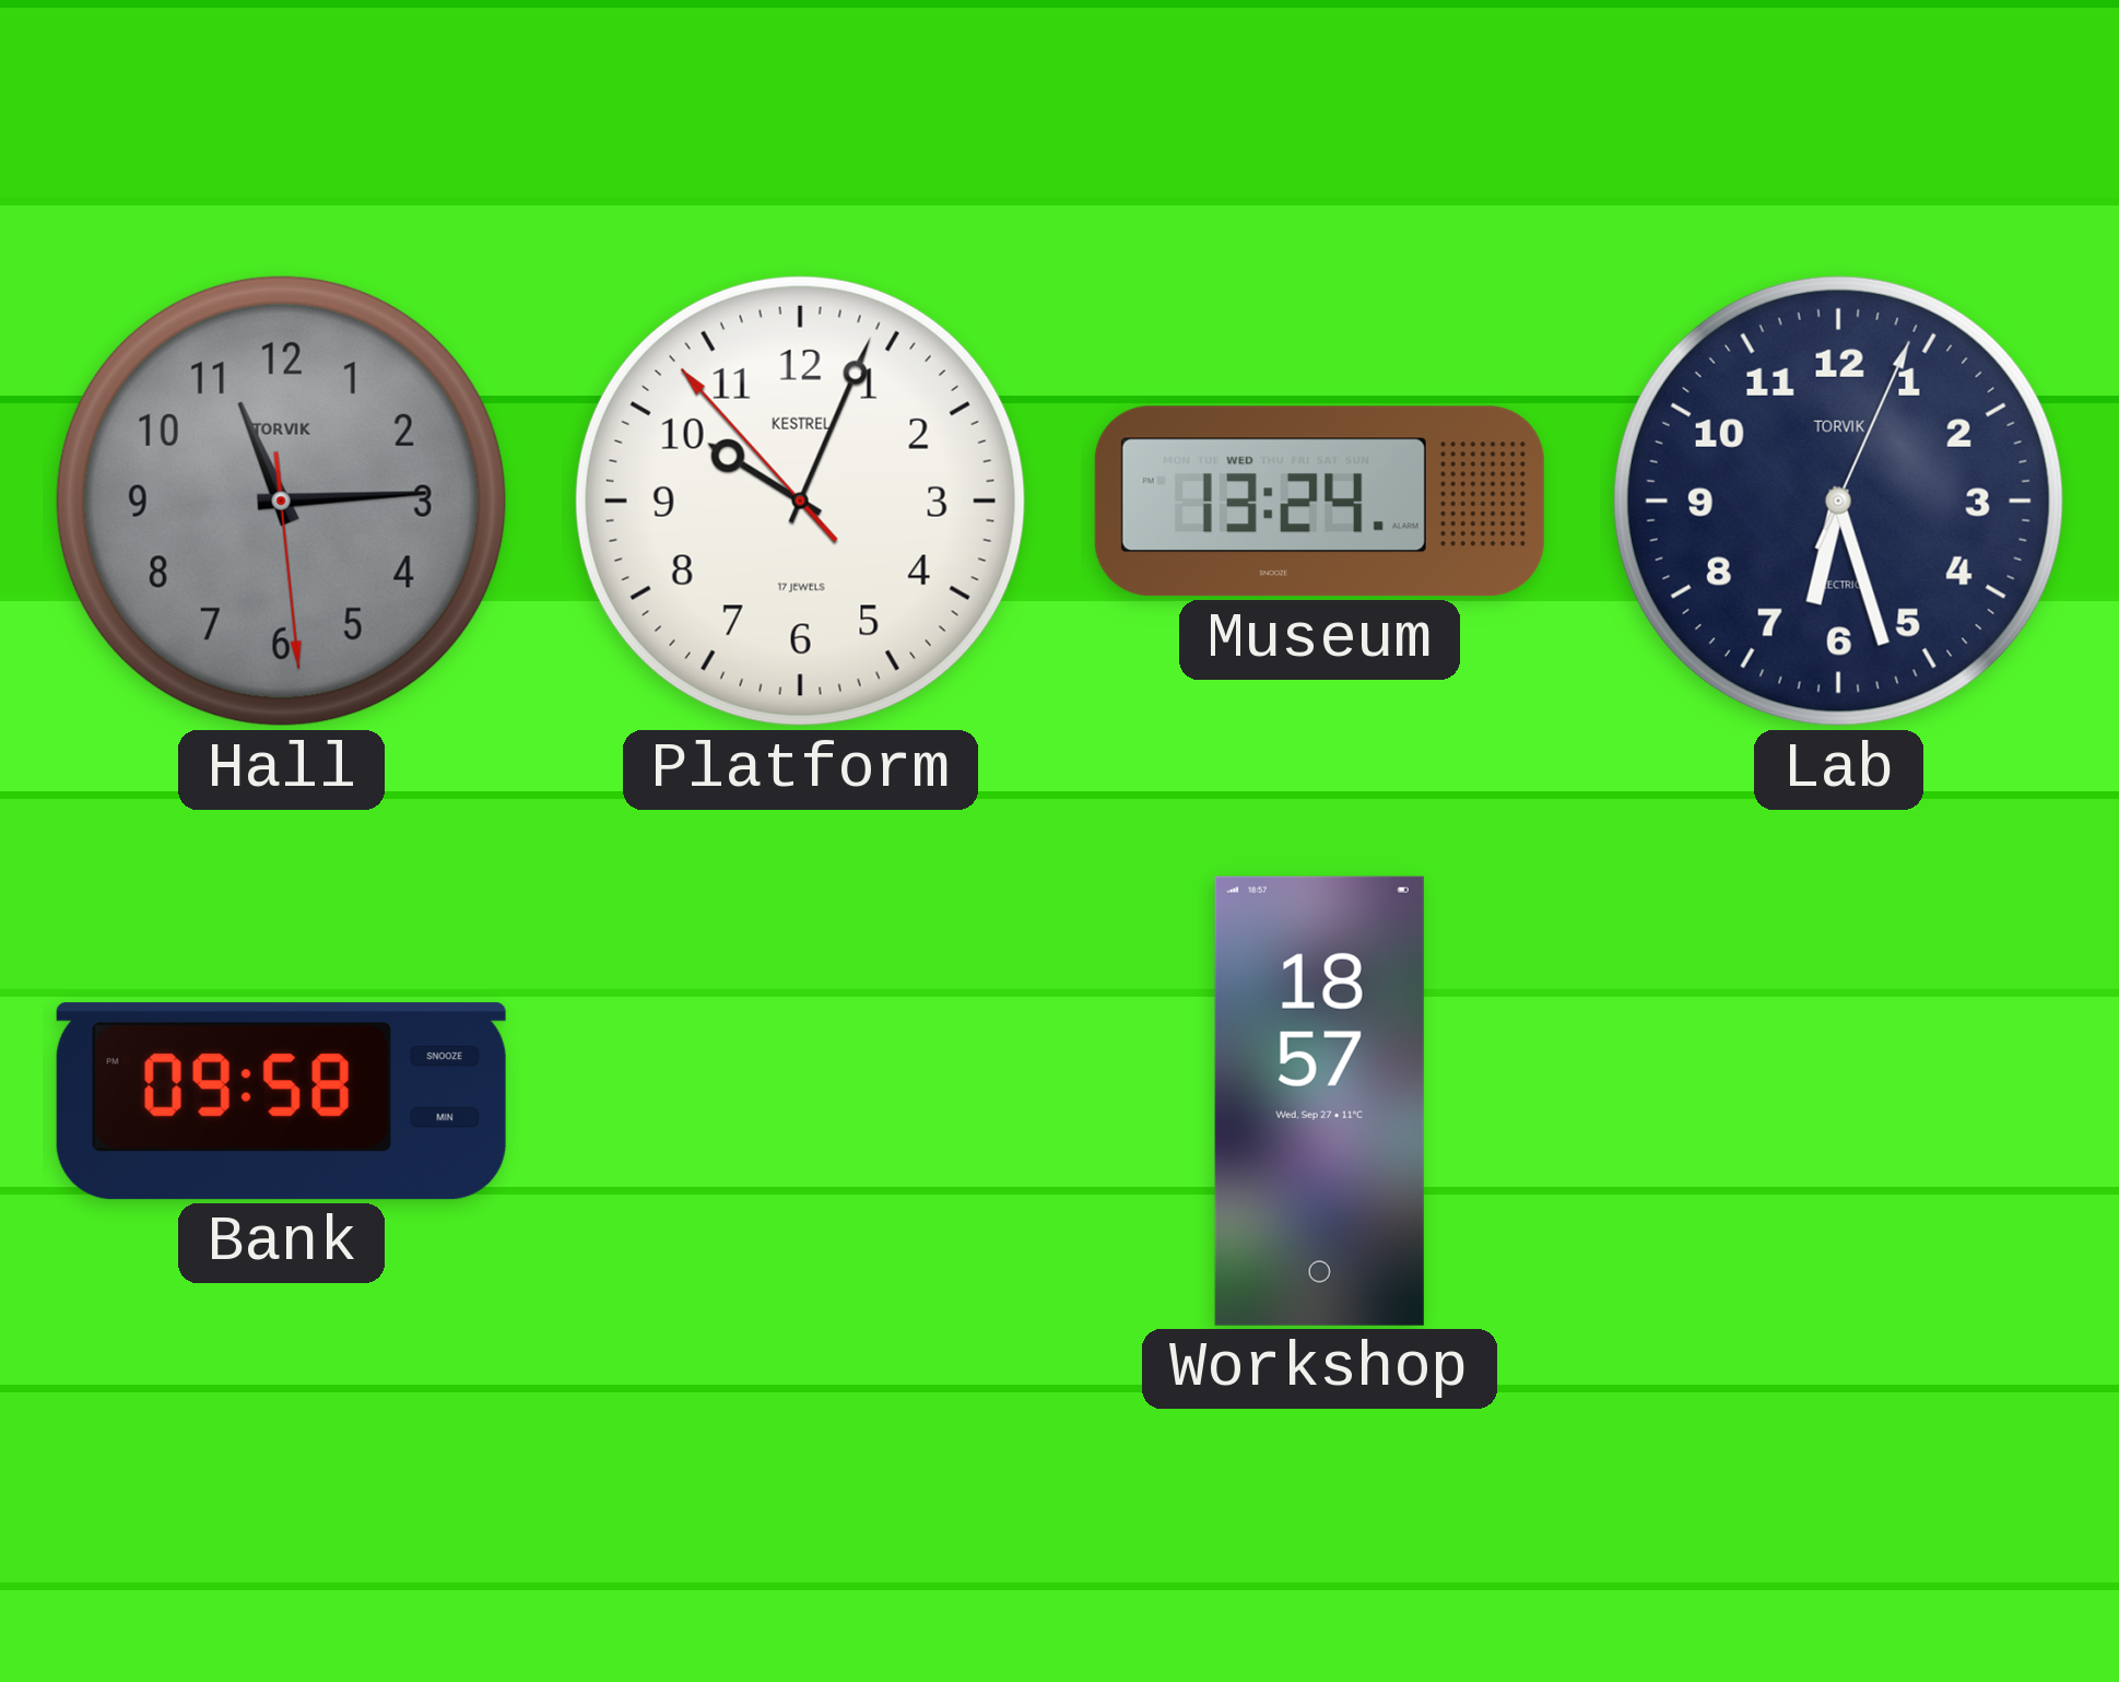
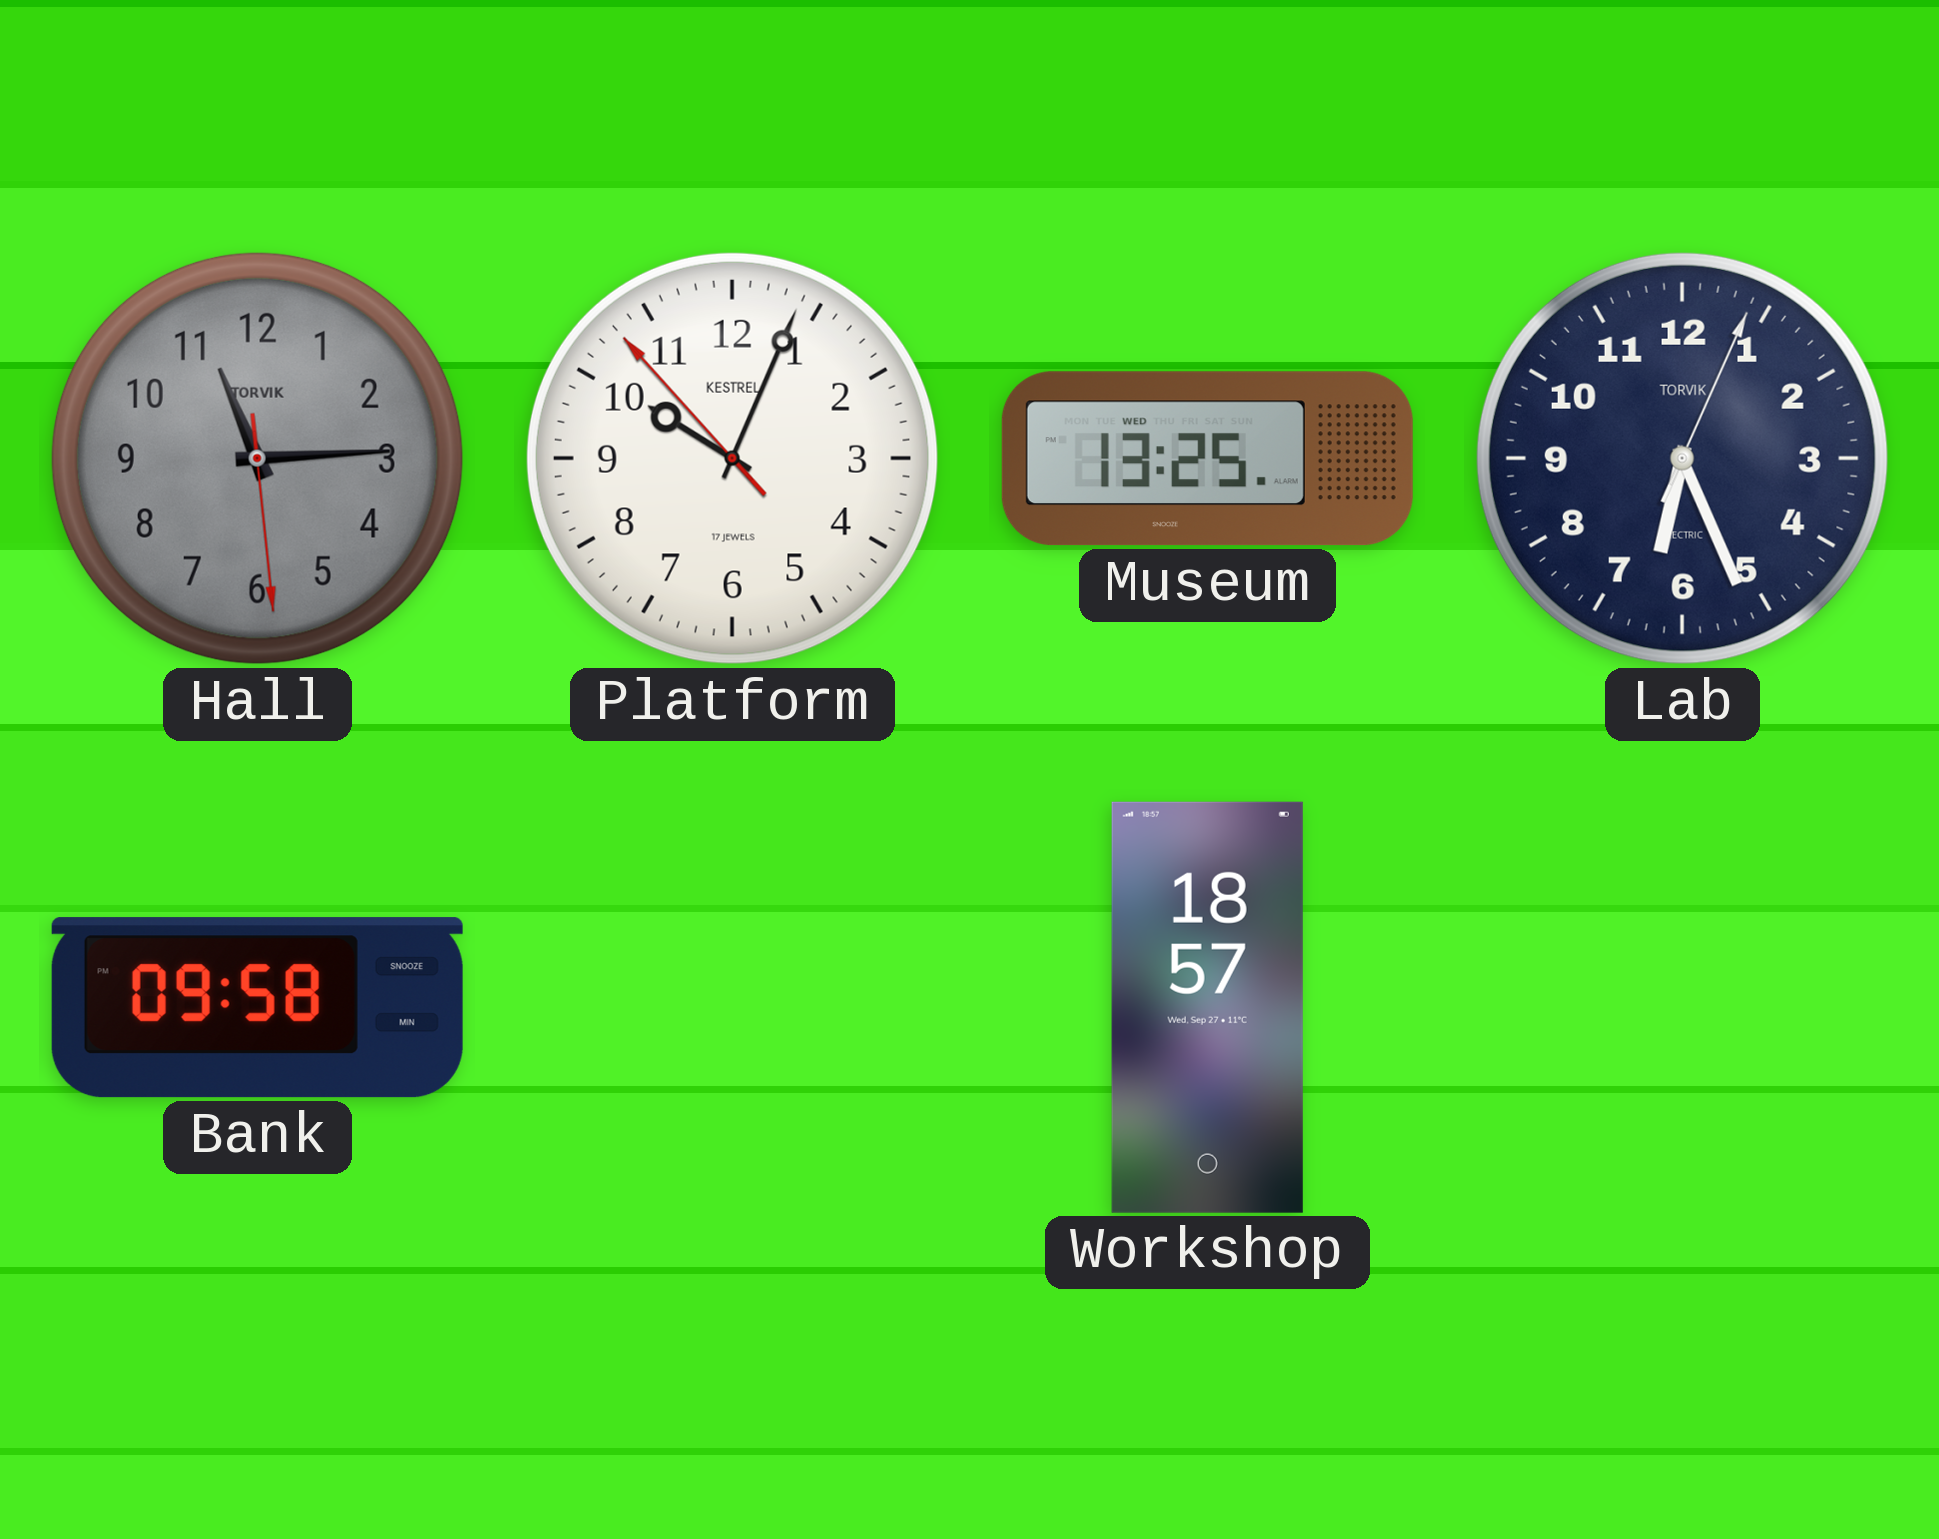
Museum: 13:24 -> 13:25
Lab: 6:27 -> 6:26
